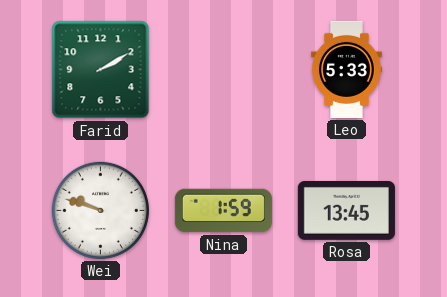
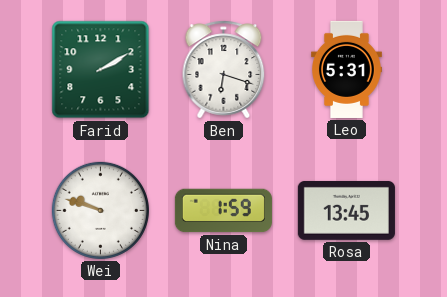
Ben: none -> 6:18
Leo: 5:33 -> 5:31
